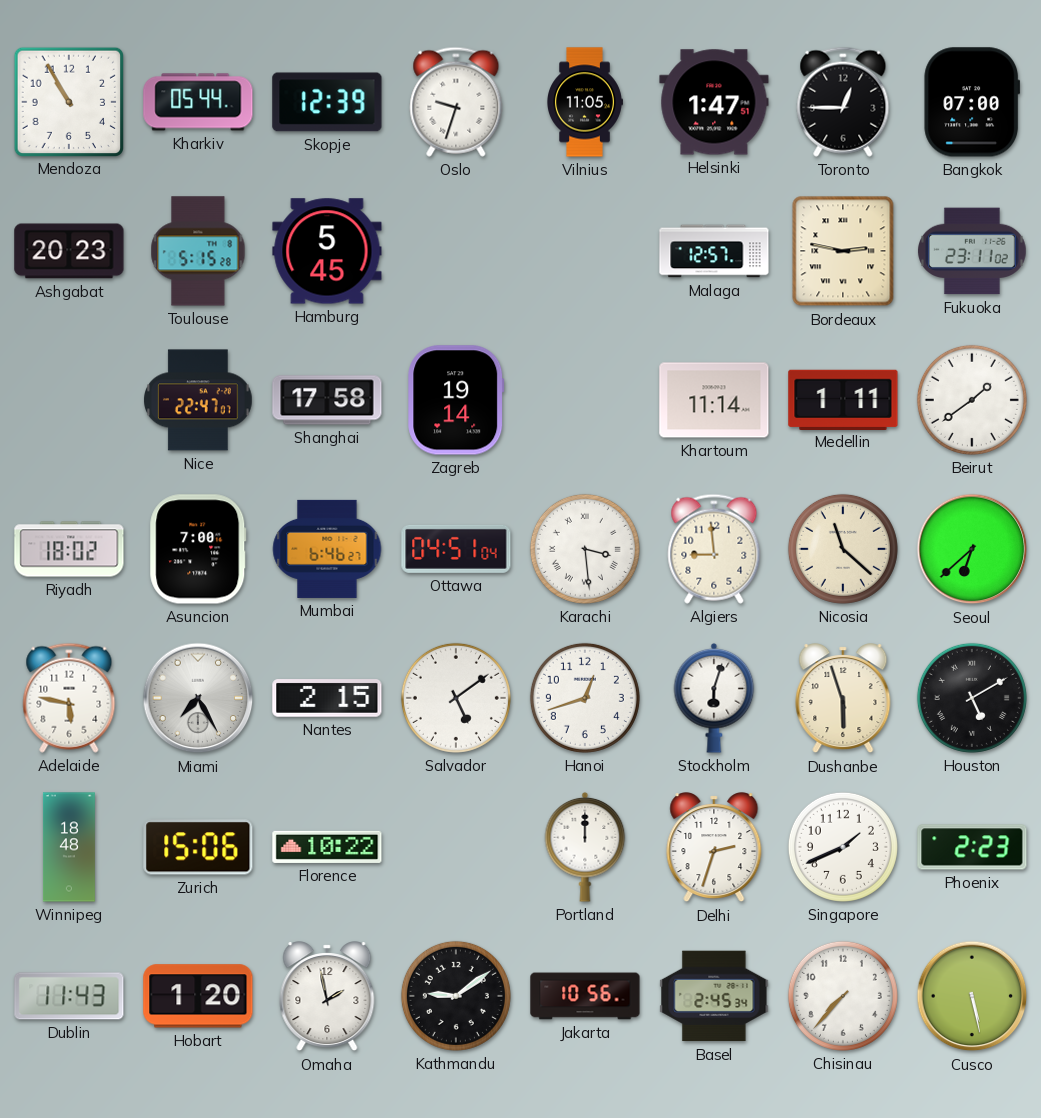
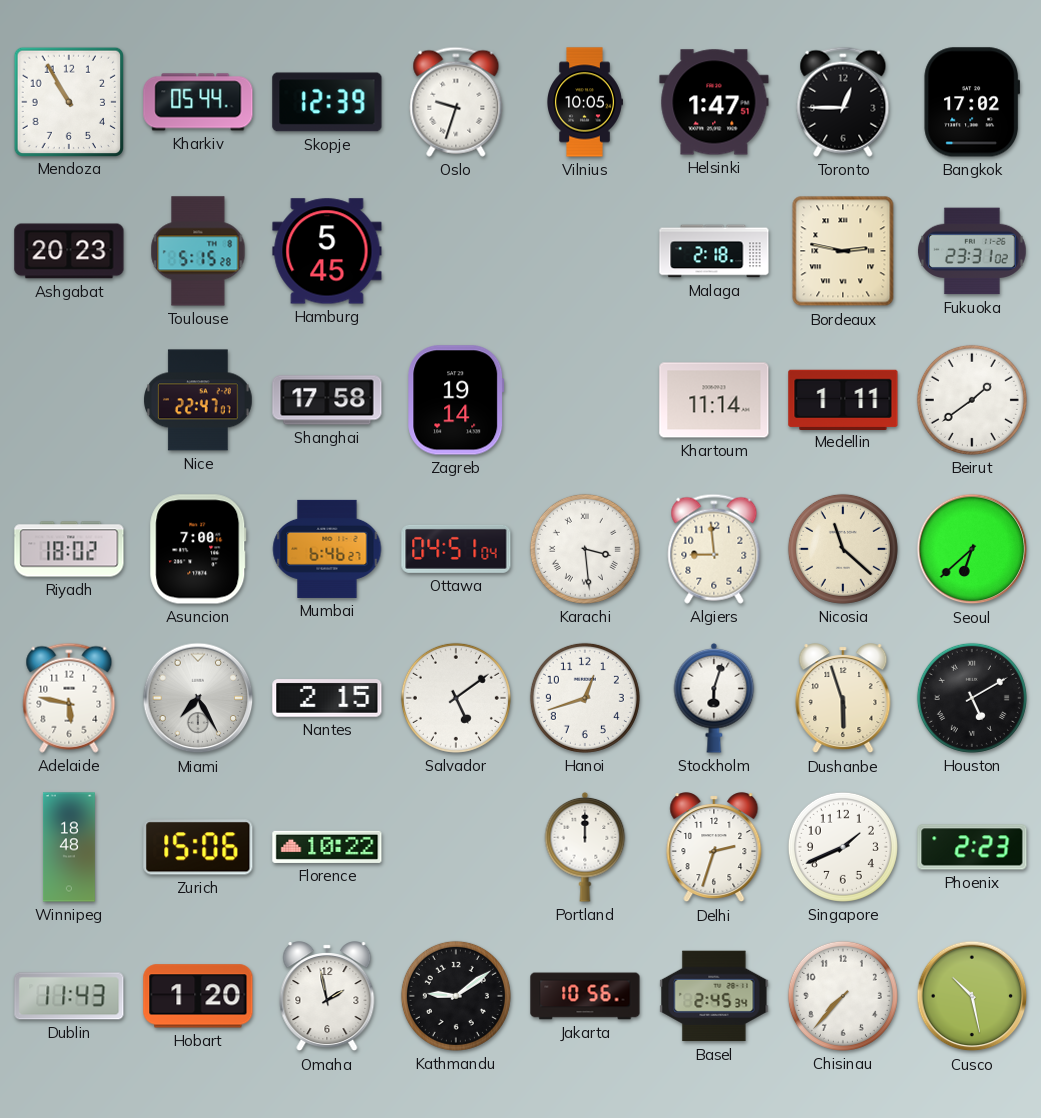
Vilnius: 11:05 -> 10:05
Bangkok: 07:00 -> 17:02
Malaga: 12:57 -> 2:18
Fukuoka: 23:11 -> 23:31
Cusco: 5:28 -> 10:28
